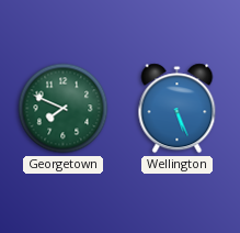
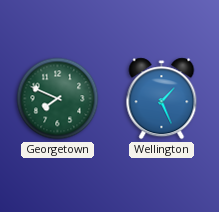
Wellington: 5:26 -> 1:26
